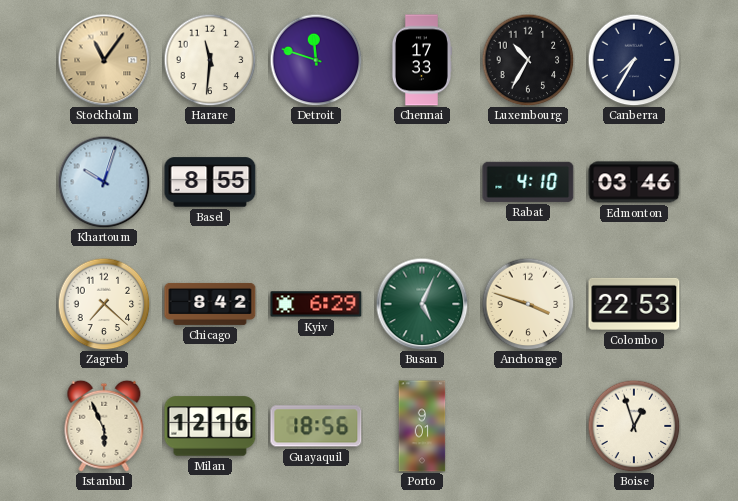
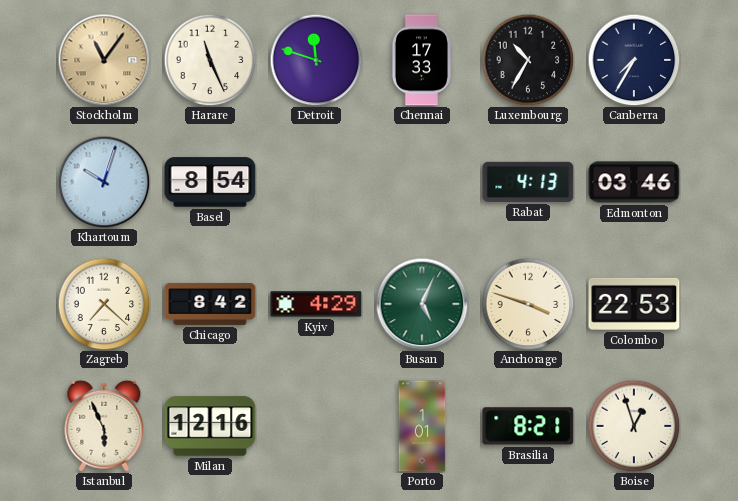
Harare: 11:31 -> 11:26
Basel: 8:55 -> 8:54
Rabat: 4:10 -> 4:13
Kyiv: 6:29 -> 4:29
Guayaquil: 18:56 -> none
Porto: 9:01 -> 1:01
Brasilia: none -> 8:21
